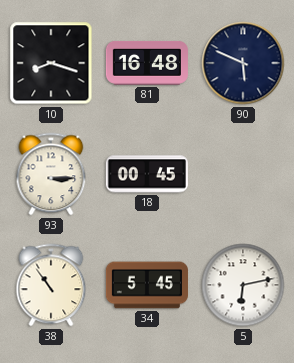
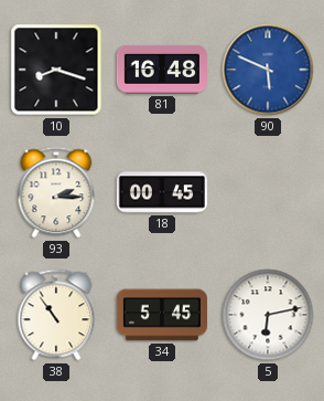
90 dial: navy -> blue
93: 3:15 -> 2:15
